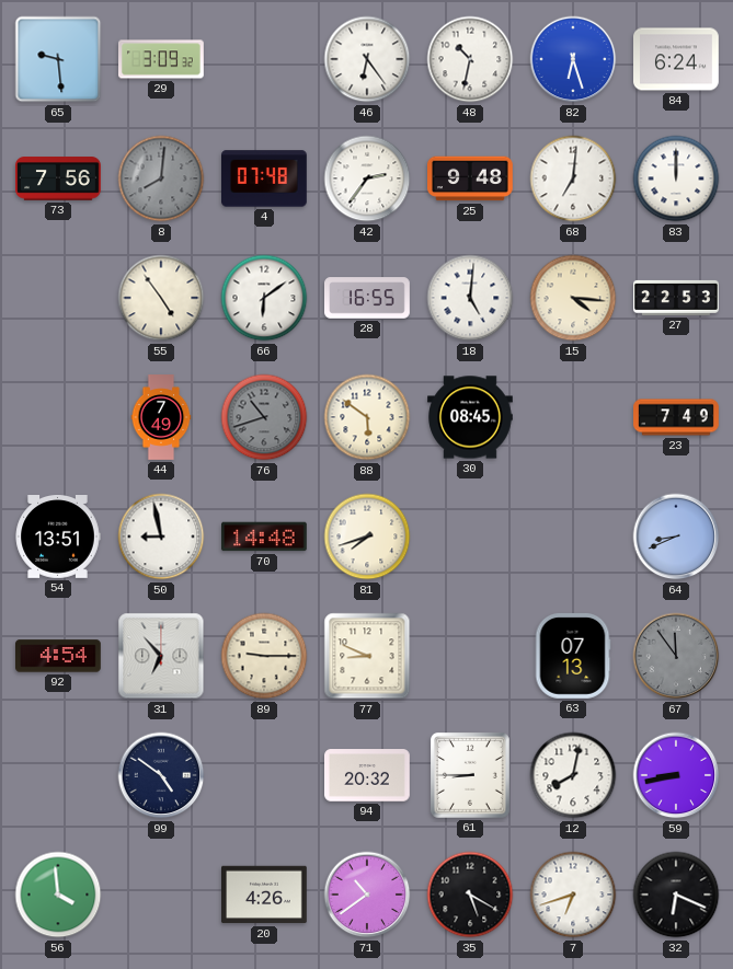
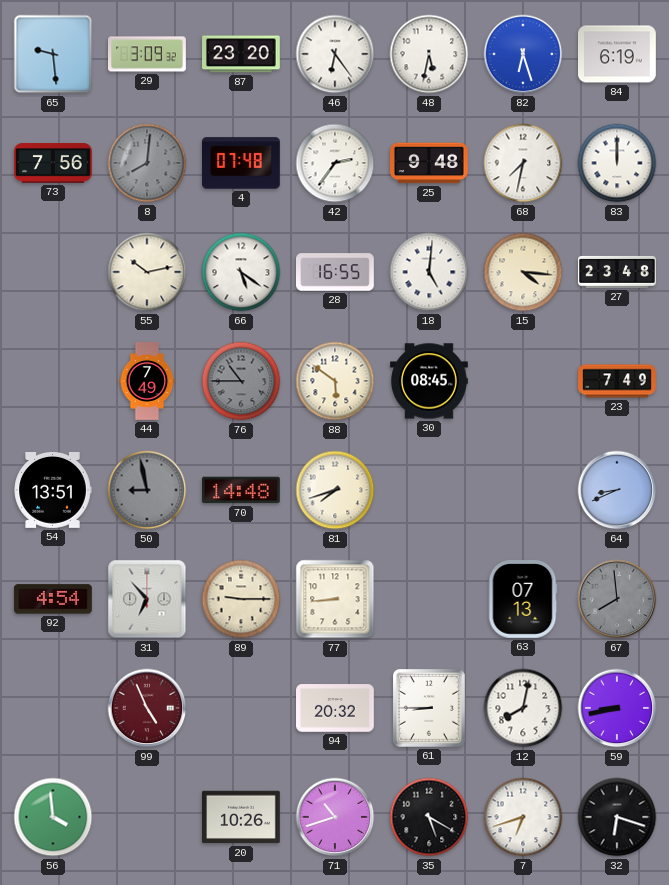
87: none -> 23:20
48: 10:32 -> 5:32
84: 6:24 -> 6:19
68: 7:01 -> 7:32
55: 4:54 -> 10:13
66: 6:09 -> 5:21
27: 22:53 -> 23:48
76: 10:42 -> 10:45
50 dial: white -> grey
77: 8:49 -> 8:44
67: 11:54 -> 7:59
99: 4:51 -> 4:56
99 dial: navy -> burgundy
20: 4:26 -> 10:26
71: 10:39 -> 10:42
32: 6:19 -> 6:18
